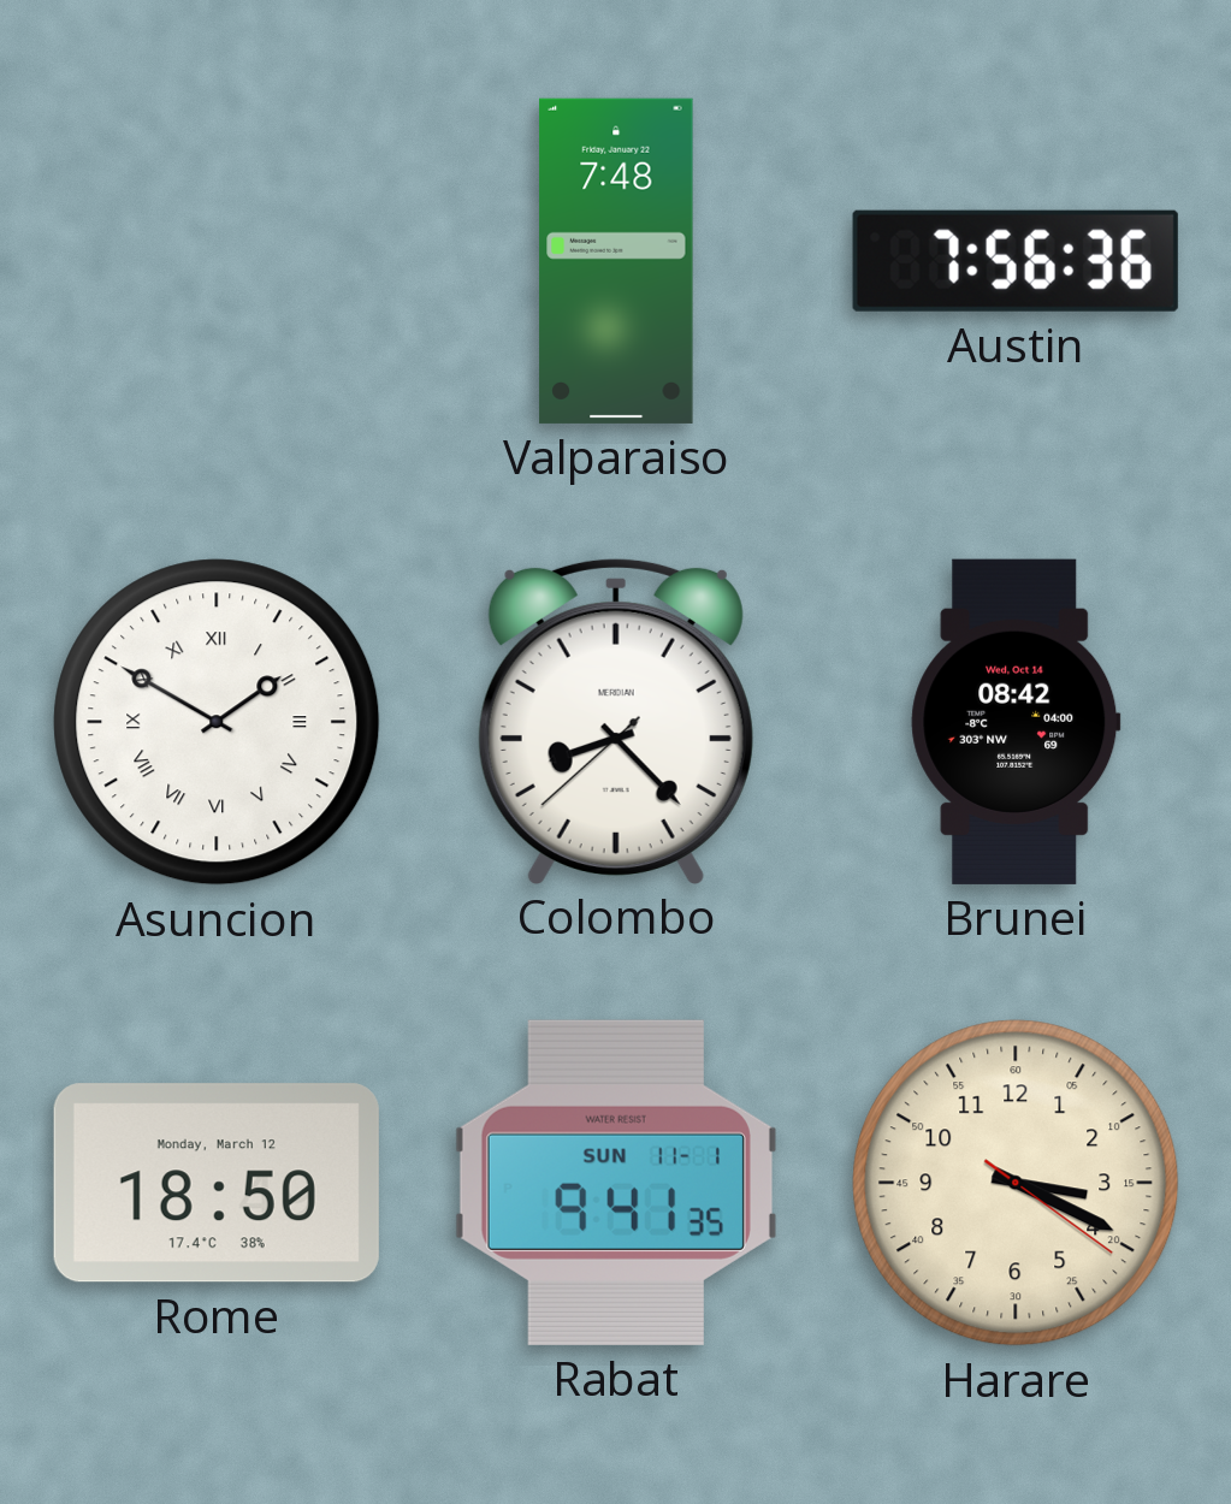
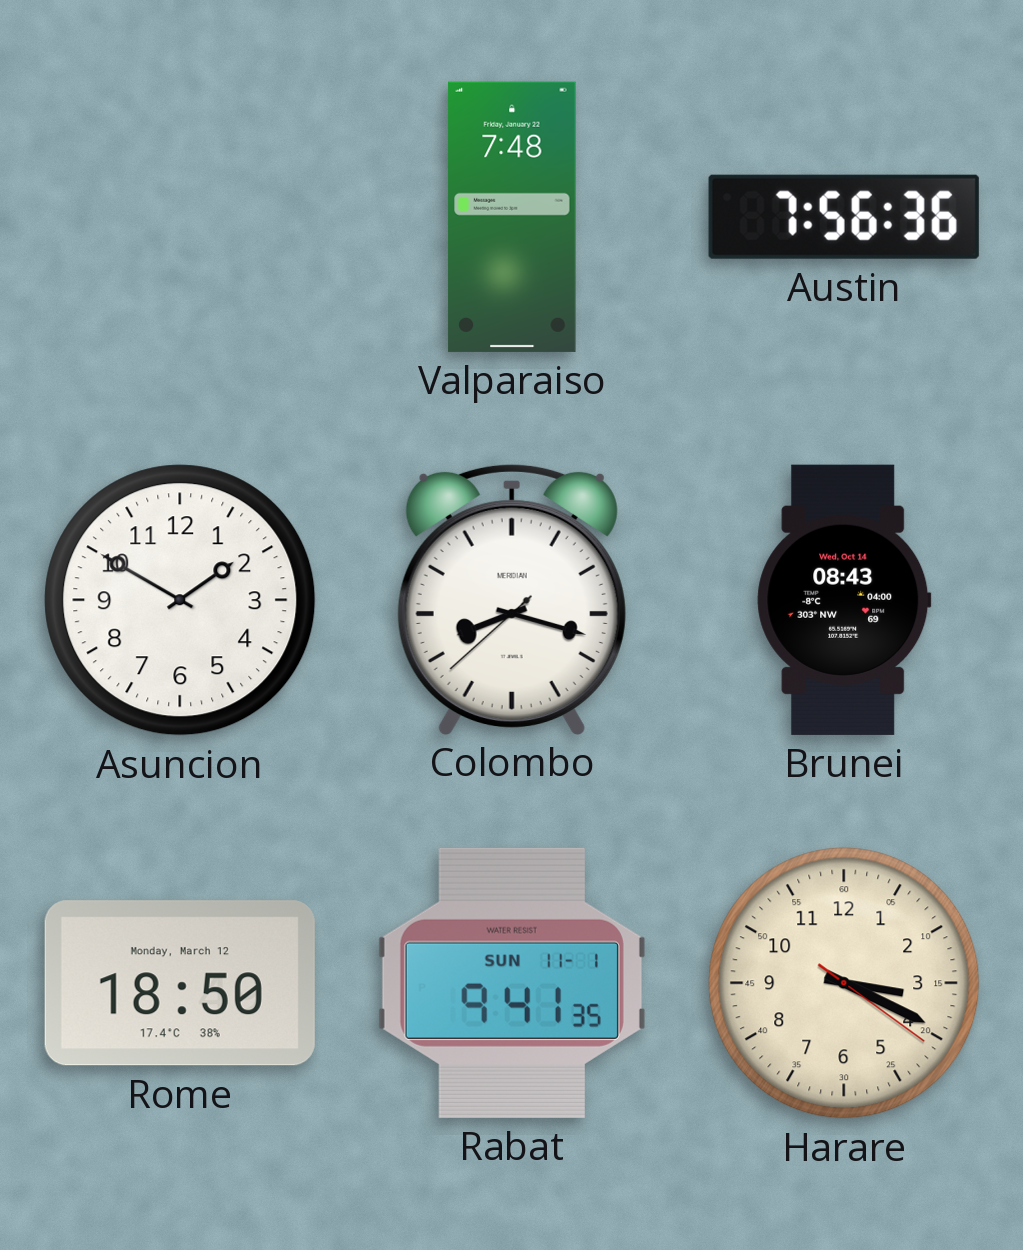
Asuncion numerals: Roman -> Arabic
Colombo: 8:22 -> 8:17
Brunei: 08:42 -> 08:43
